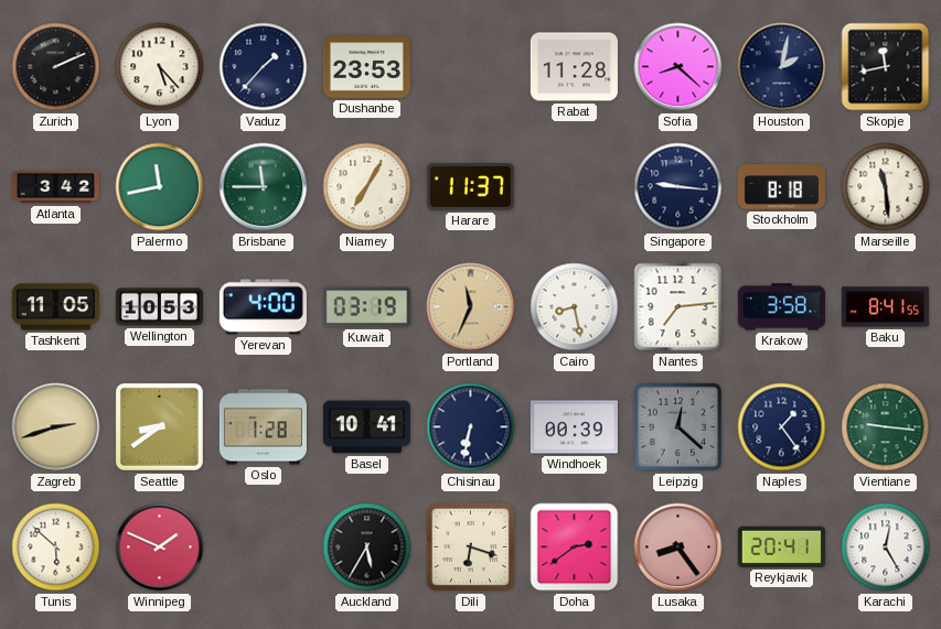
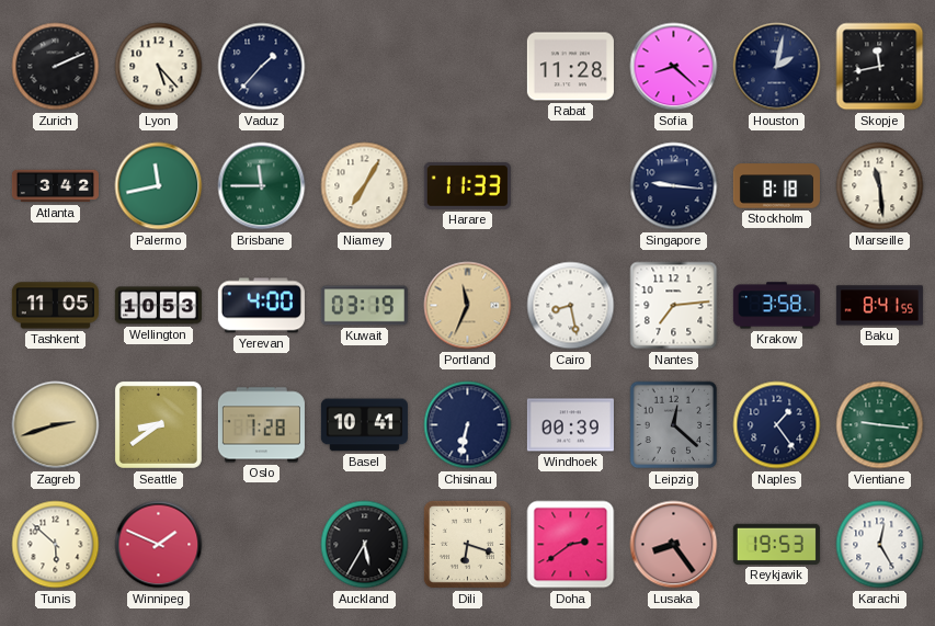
Dushanbe: 23:53 -> none
Harare: 11:37 -> 11:33
Reykjavik: 20:41 -> 19:53
